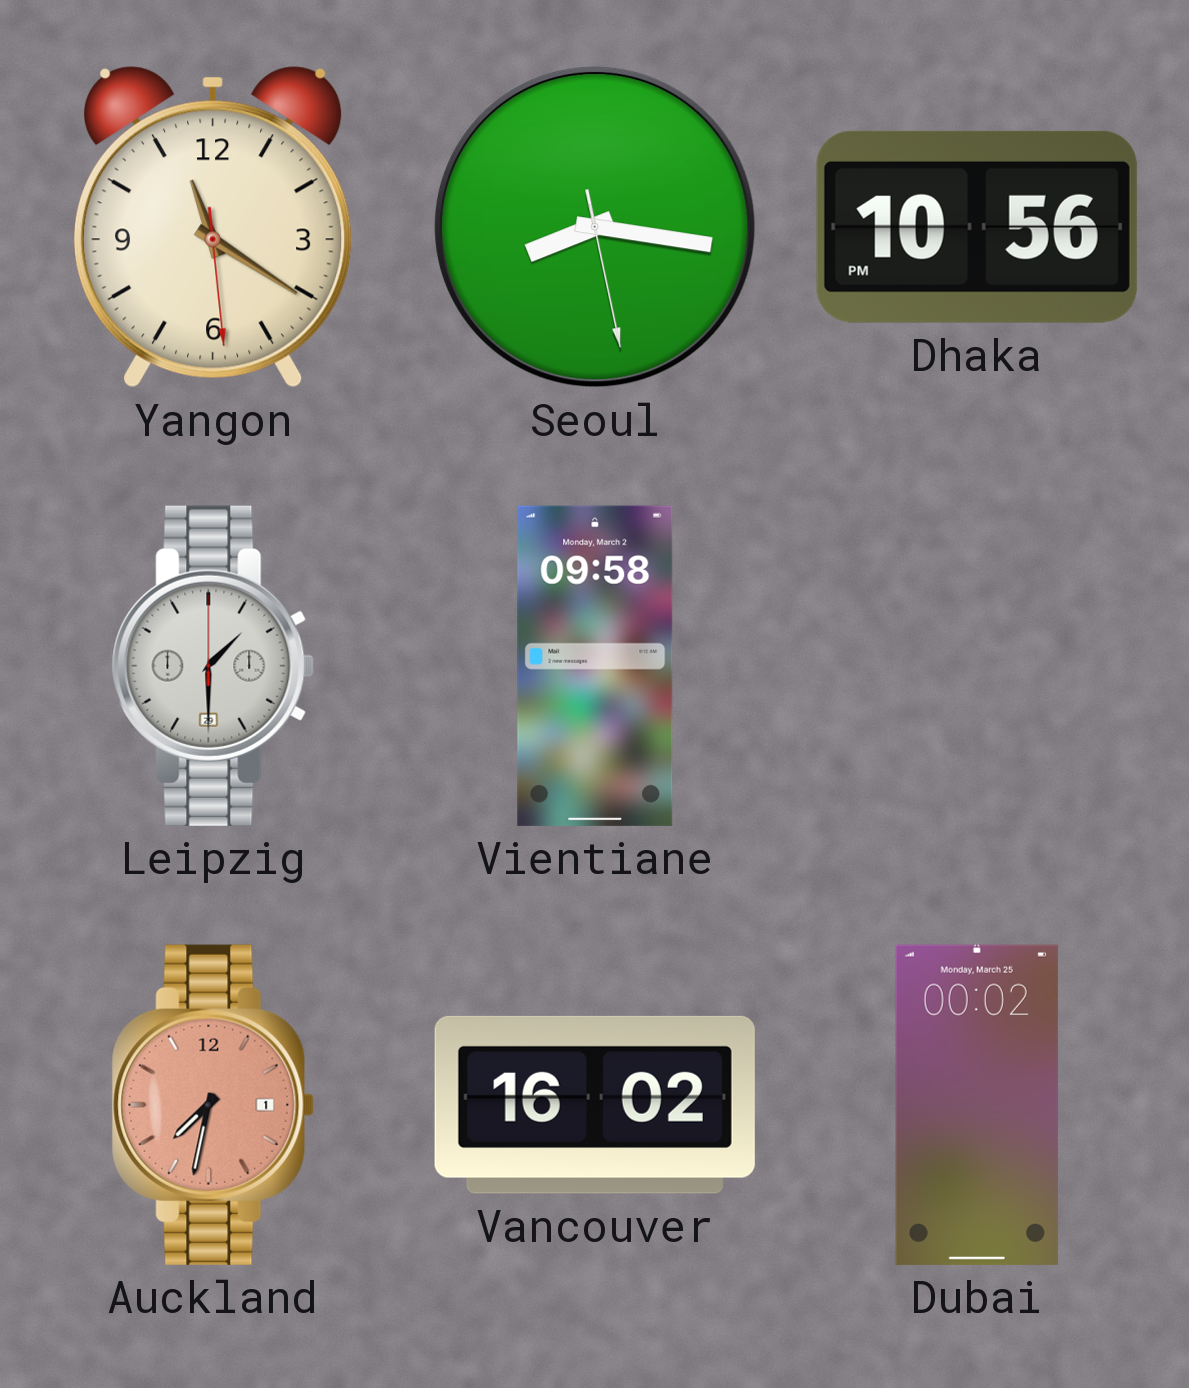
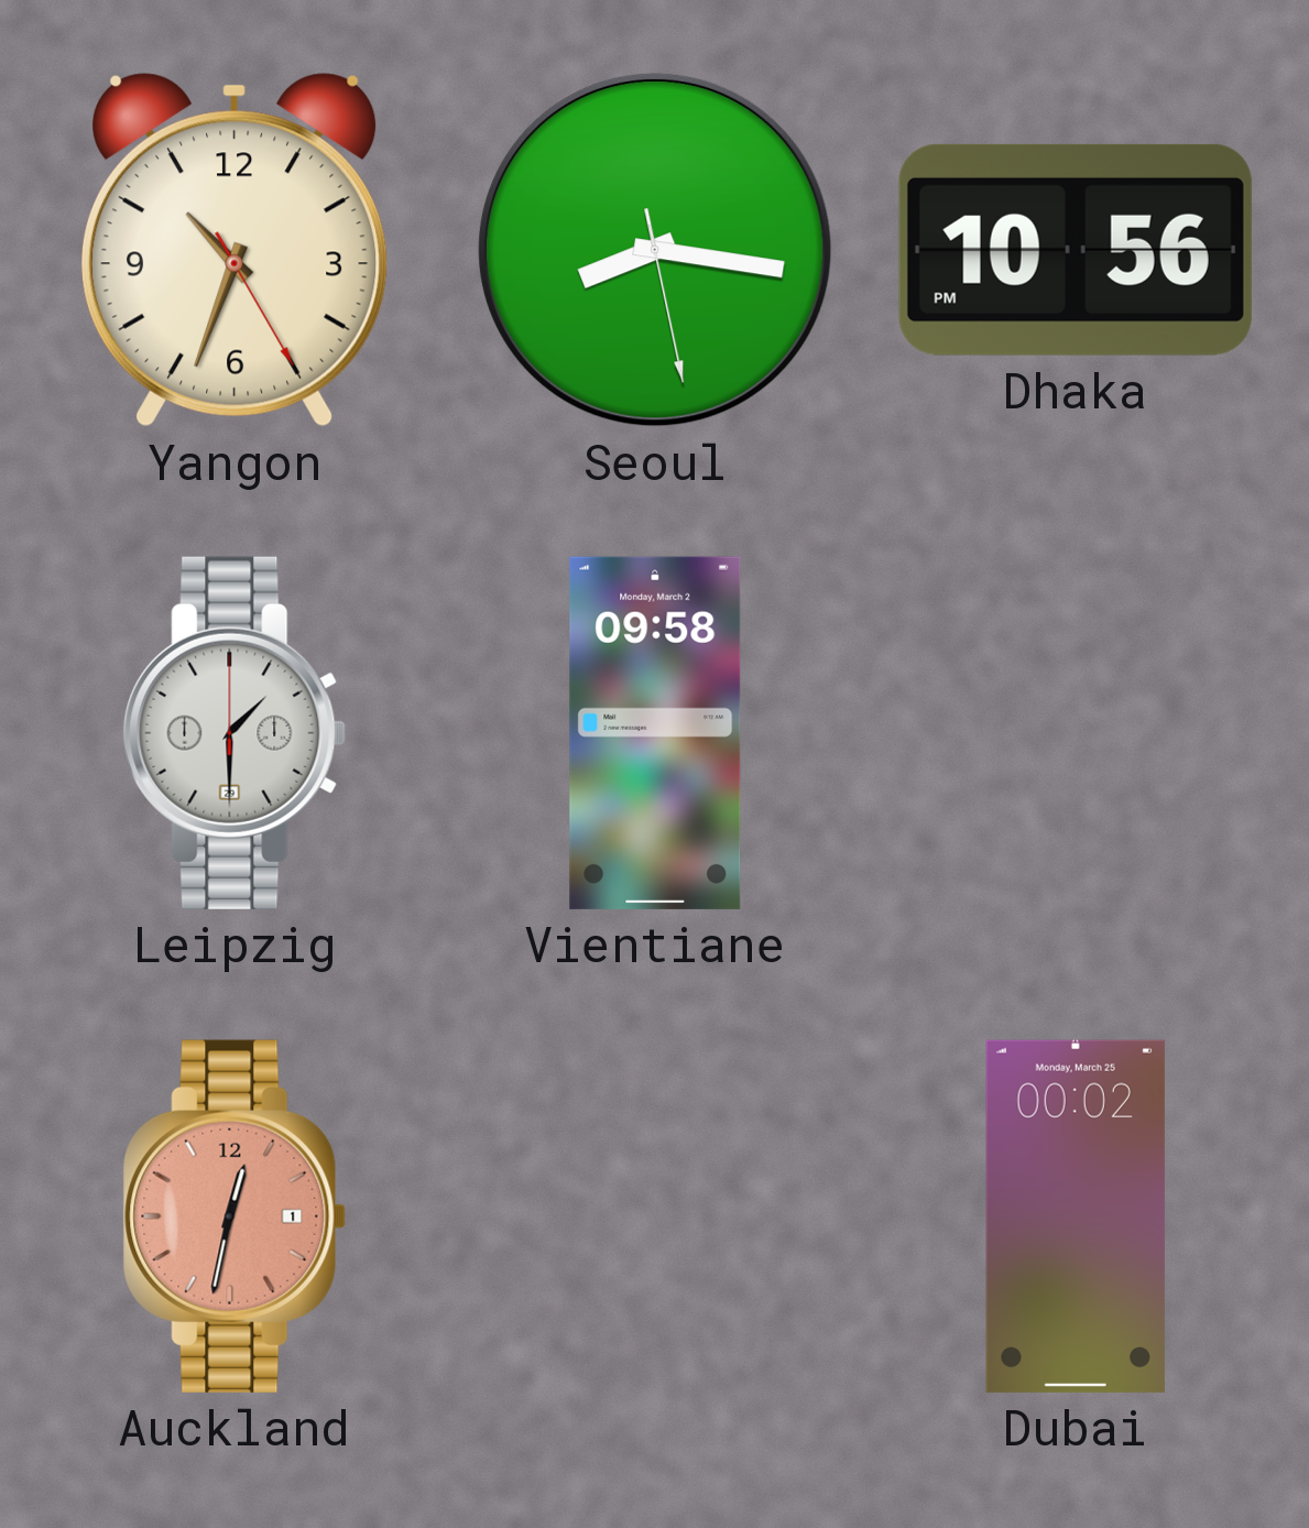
Yangon: 11:20 -> 10:33
Auckland: 7:32 -> 12:32
Vancouver: 16:02 -> none
